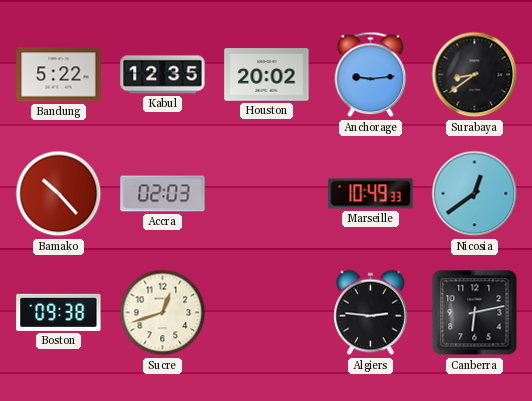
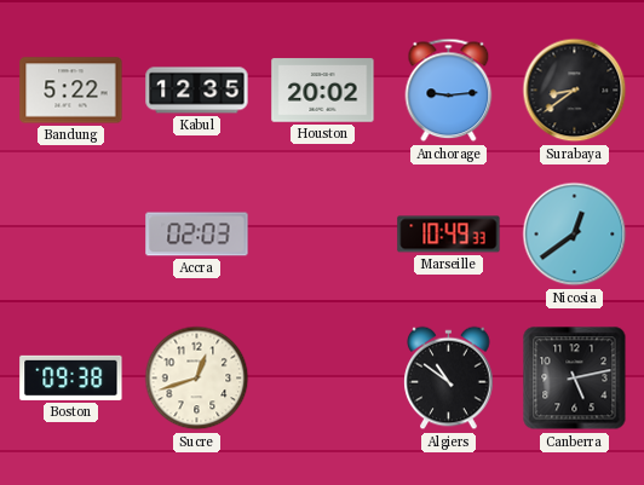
Bamako: 10:23 -> none
Algiers: 2:46 -> 10:51
Canberra: 6:13 -> 5:13
